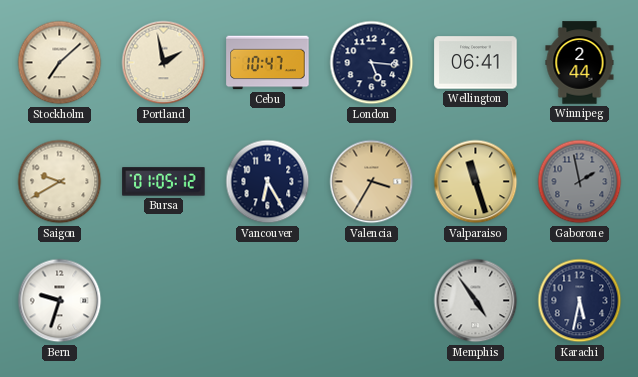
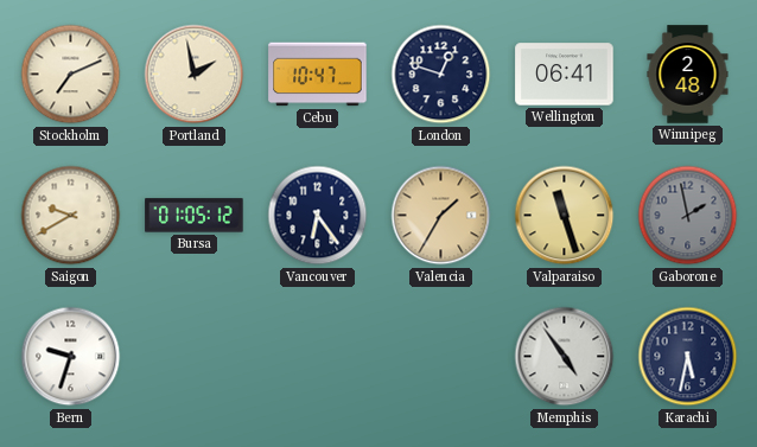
Stockholm: 7:08 -> 7:11
London: 5:16 -> 12:48
Winnipeg: 2:44 -> 2:48
Vancouver: 6:25 -> 6:24
Valencia: 3:35 -> 1:35
